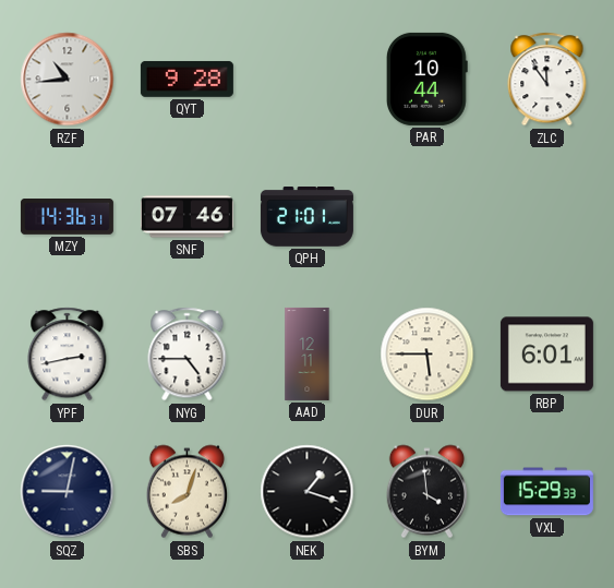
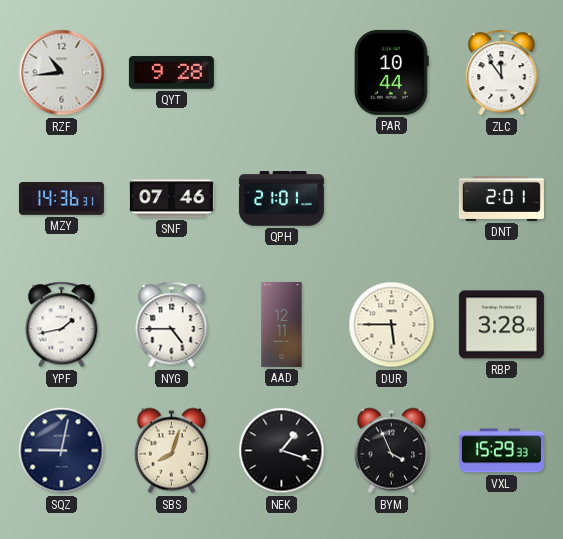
DNT: none -> 2:01
YPF: 2:43 -> 1:43
RBP: 6:01 -> 3:28
BYM: 3:59 -> 3:56
